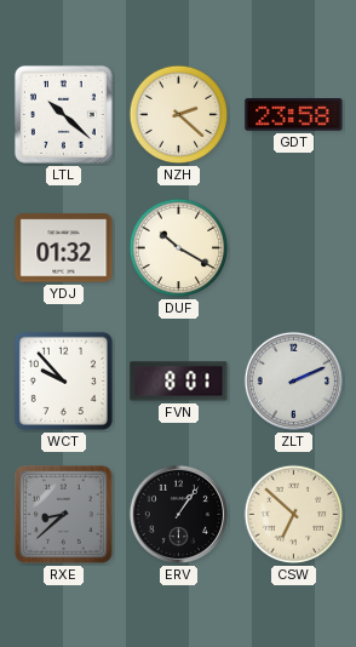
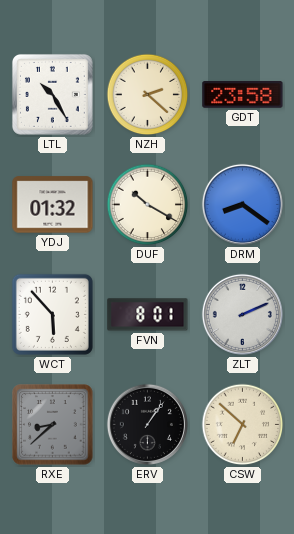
LTL: 10:22 -> 10:25
DRM: none -> 8:21
WCT: 9:53 -> 5:53
